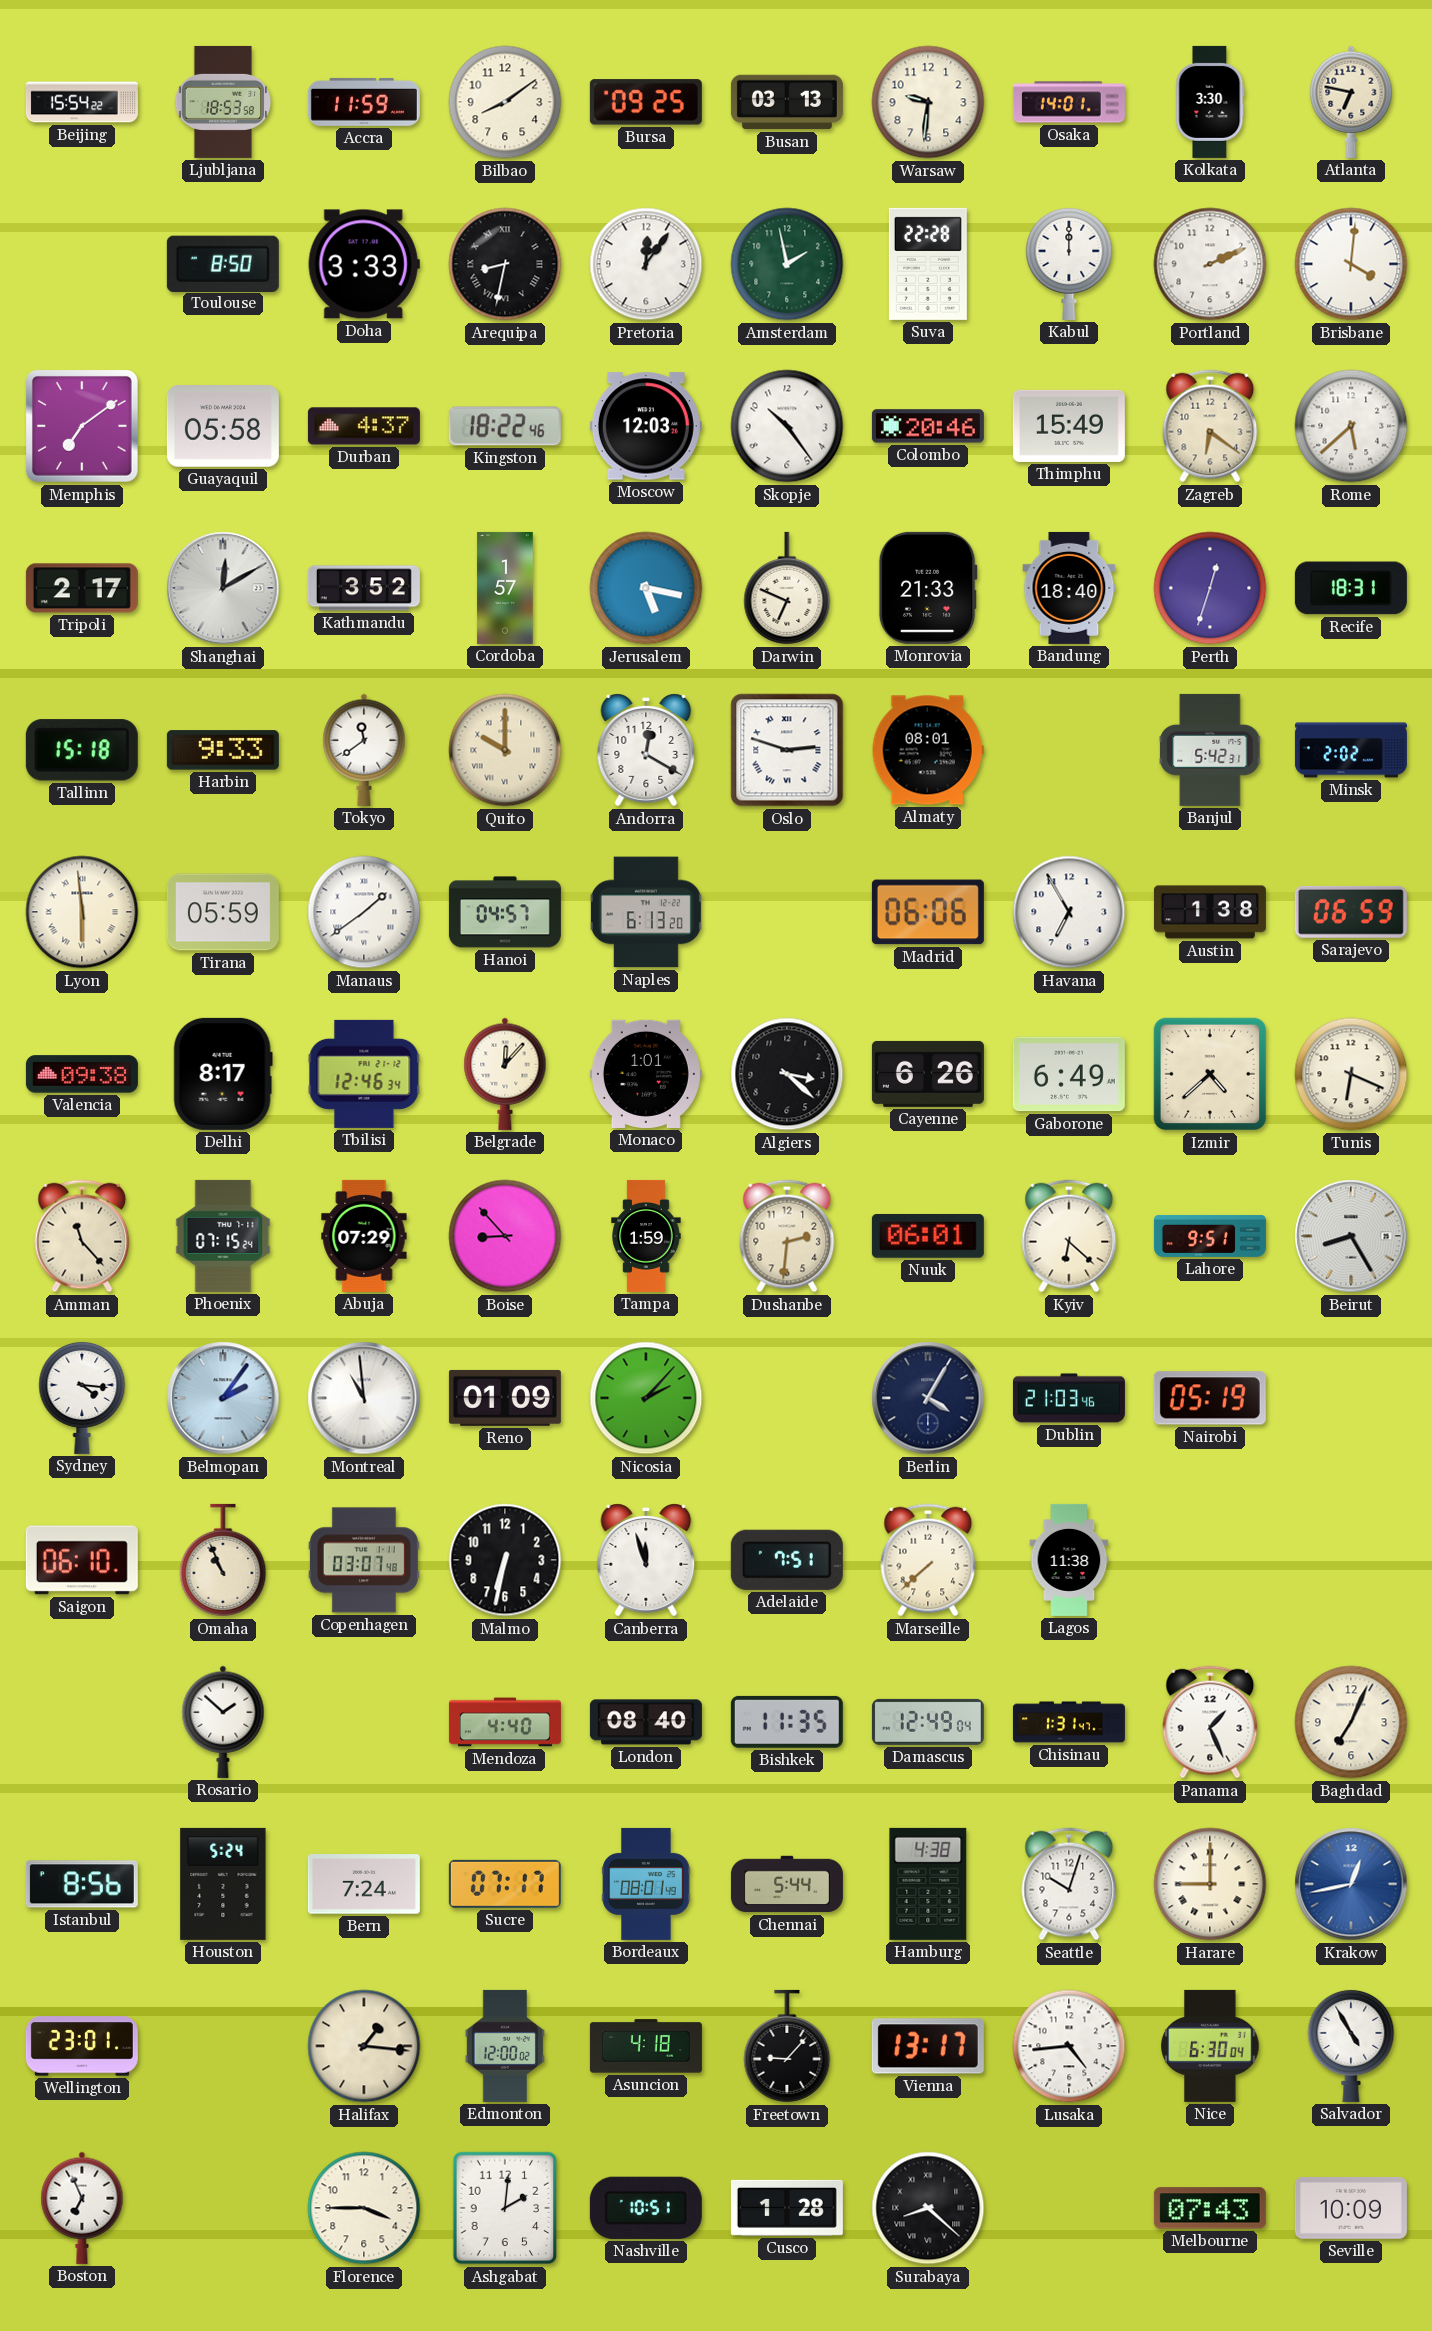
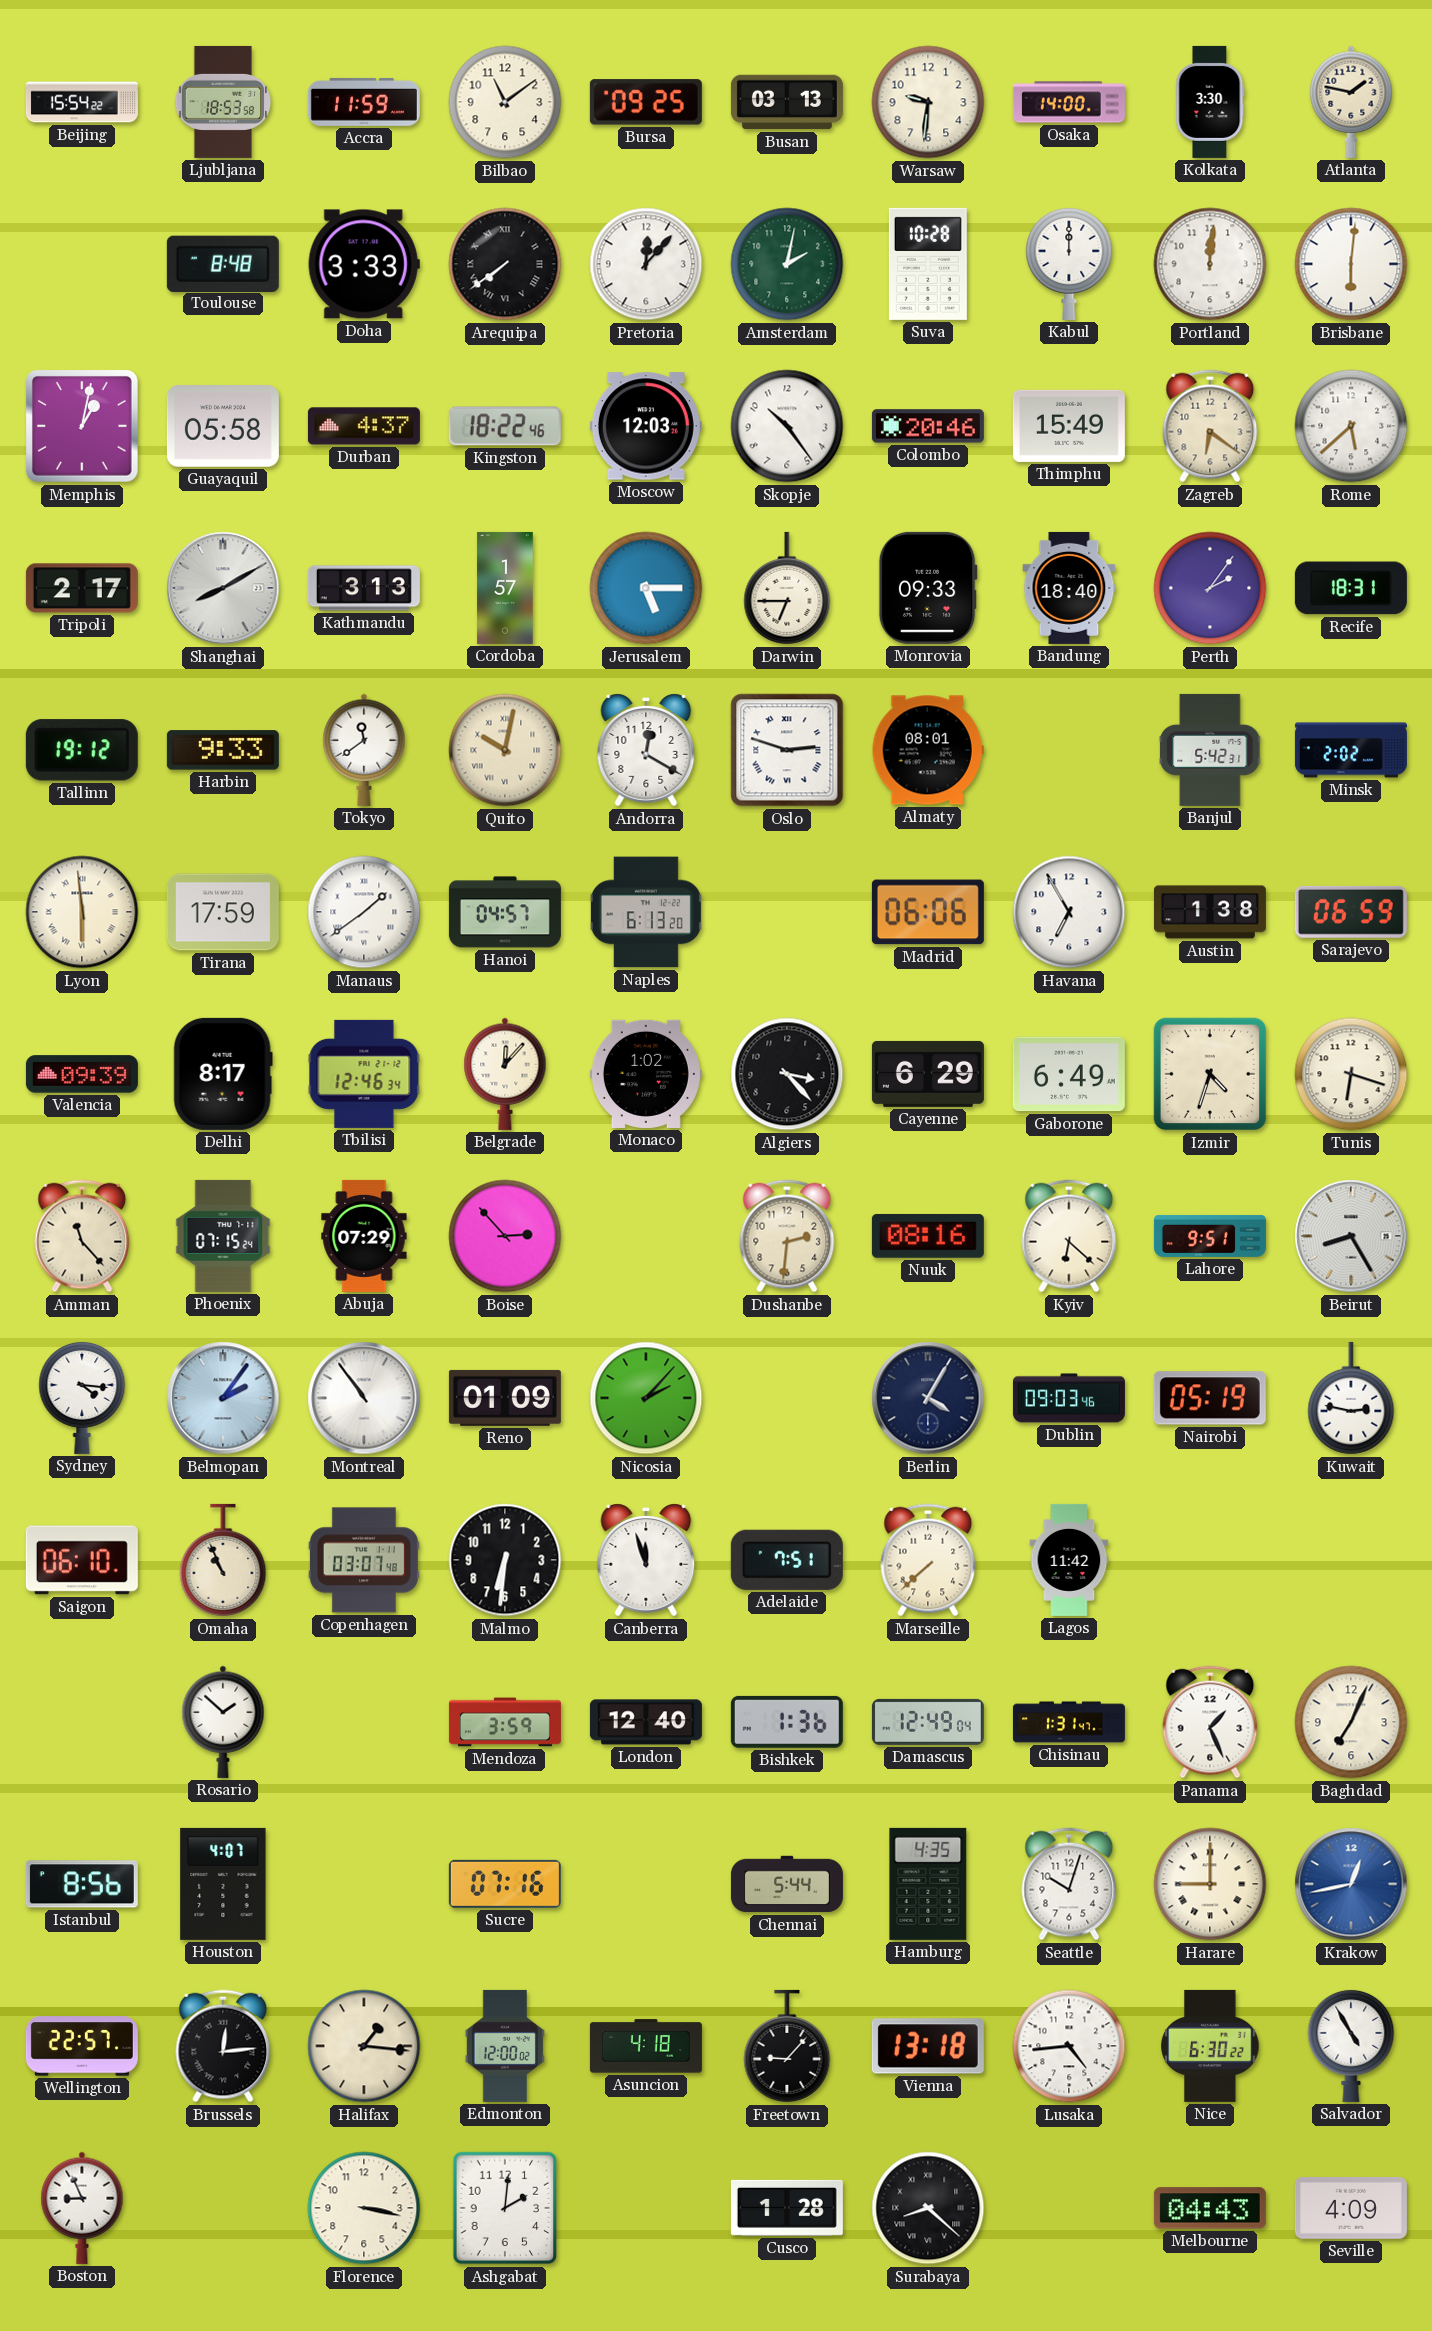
Bilbao: 8:09 -> 11:09
Osaka: 14:01 -> 14:00
Atlanta: 6:47 -> 1:47
Toulouse: 8:50 -> 8:48
Arequipa: 8:32 -> 7:39
Pretoria: 12:06 -> 12:07
Amsterdam: 1:58 -> 2:02
Suva: 22:28 -> 10:28
Portland: 2:11 -> 12:01
Brisbane: 4:01 -> 6:01
Memphis: 7:09 -> 1:02
Shanghai: 12:10 -> 8:10
Kathmandu: 3:52 -> 3:13
Jerusalem: 5:17 -> 5:15
Darwin: 6:49 -> 6:45
Monrovia: 21:33 -> 09:33
Perth: 12:33 -> 2:06
Tallinn: 15:18 -> 19:12
Quito: 10:00 -> 10:02
Tirana: 05:59 -> 17:59
Valencia: 09:38 -> 09:39
Monaco: 1:01 -> 1:02
Algiers: 3:22 -> 3:23
Cayenne: 6:26 -> 6:29
Izmir: 4:38 -> 4:33
Tunis: 6:19 -> 6:18
Boise: 8:53 -> 2:53
Tampa: 1:59 -> none
Nuuk: 06:01 -> 08:16
Montreal: 10:59 -> 10:54
Dublin: 21:03 -> 09:03
Kuwait: none -> 2:47
Malmo: 6:32 -> 6:31
Lagos: 11:38 -> 11:42
Mendoza: 4:40 -> 3:59
London: 08:40 -> 12:40
Bishkek: 11:35 -> 1:36
Houston: 5:24 -> 4:07
Bern: 7:24 -> none
Sucre: 07:17 -> 07:16
Bordeaux: 08:01 -> none
Hamburg: 4:38 -> 4:35
Wellington: 23:01 -> 22:57
Brussels: none -> 12:14
Vienna: 13:17 -> 13:18
Nice: 6:30:04 -> 6:30:22
Boston: 6:56 -> 8:56
Florence: 3:45 -> 3:17
Nashville: 10:51 -> none
Melbourne: 07:43 -> 04:43
Seville: 10:09 -> 4:09
